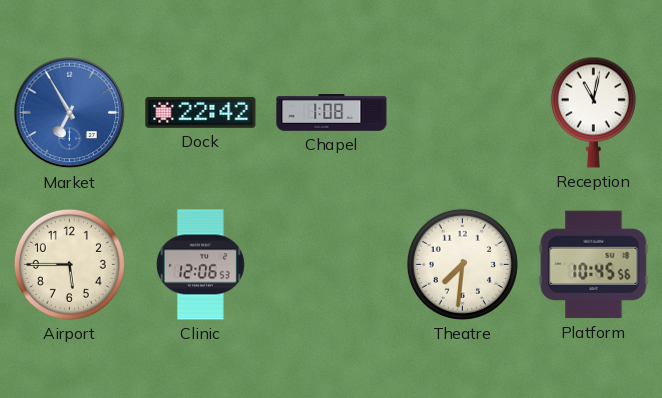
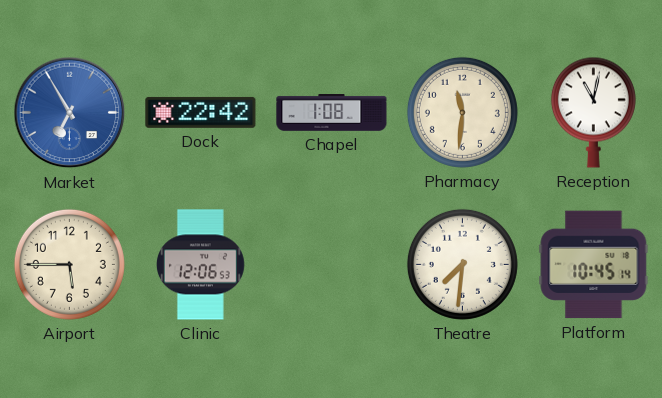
Pharmacy: none -> 11:31
Platform: 10:45:56 -> 10:45:14
